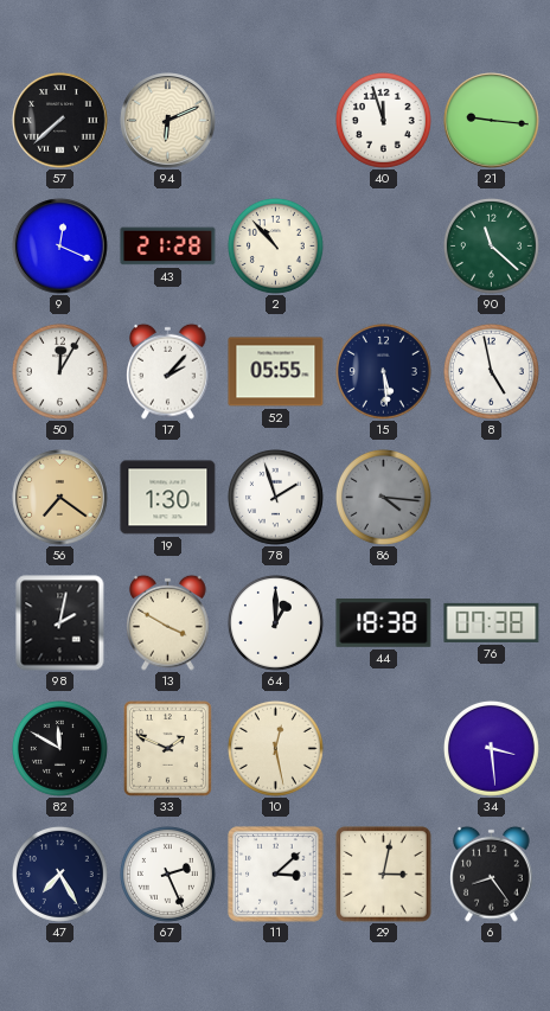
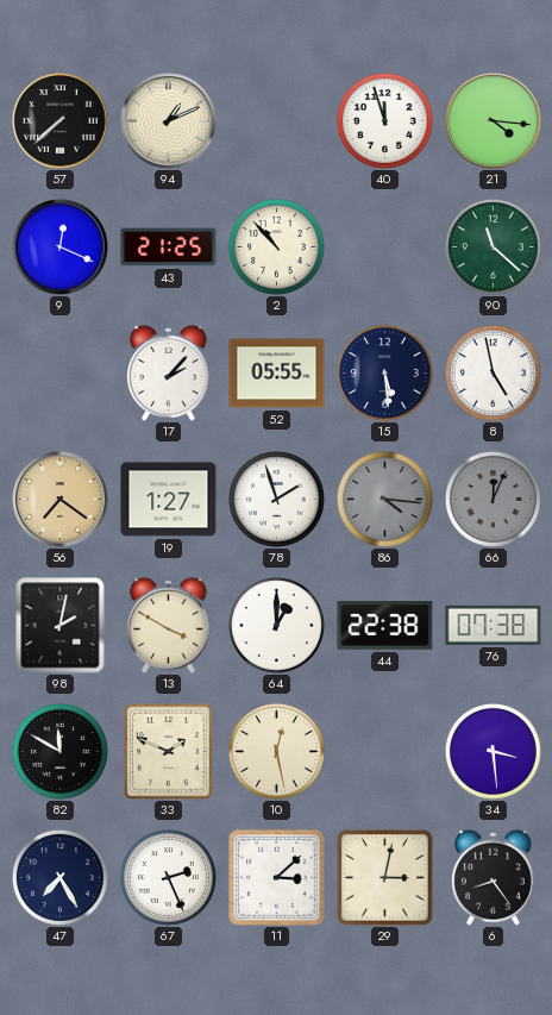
94: 6:11 -> 1:11
21: 9:16 -> 4:16
43: 21:28 -> 21:25
50: 12:05 -> none
19: 1:30 -> 1:27
66: none -> 12:04
44: 18:38 -> 22:38
